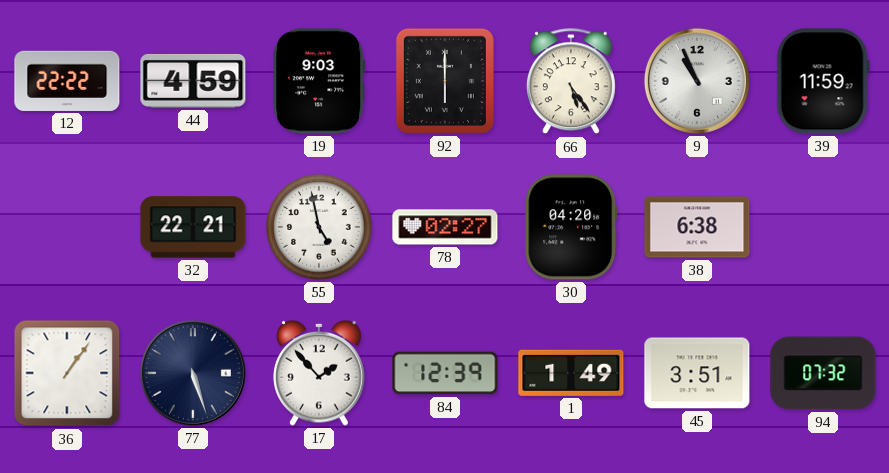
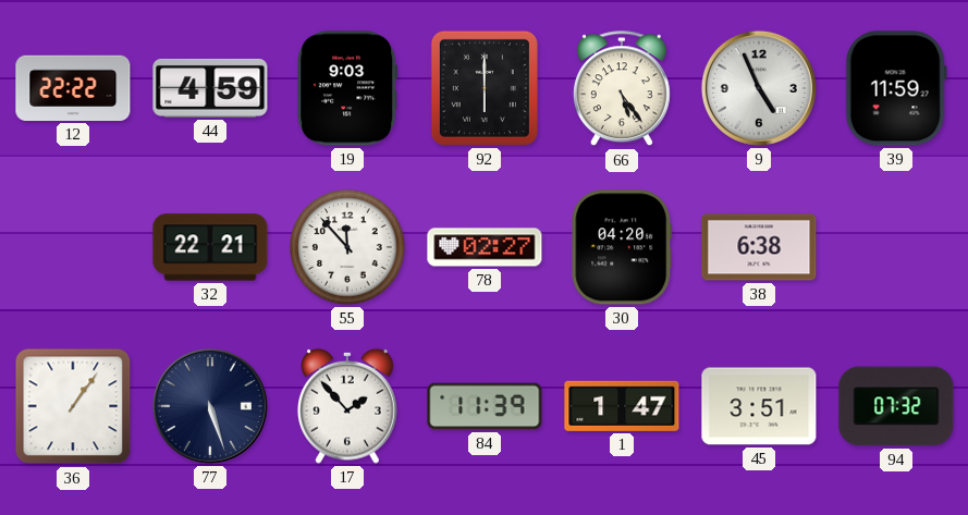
9: 10:56 -> 4:56
55: 4:58 -> 11:53
84: 12:39 -> 11:39
1: 1:49 -> 1:47
